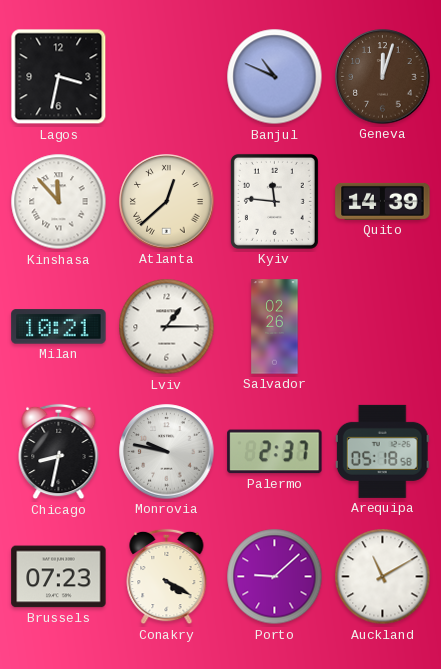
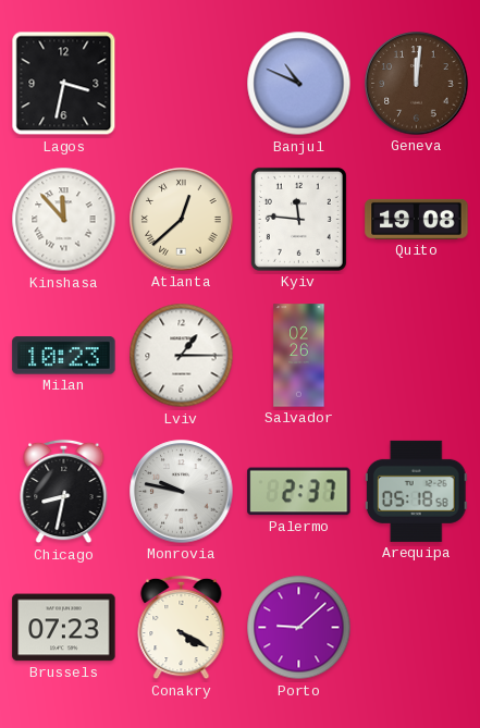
Geneva: 12:03 -> 12:01
Quito: 14:39 -> 19:08
Milan: 10:21 -> 10:23
Auckland: 11:10 -> none
